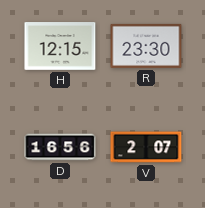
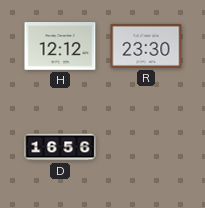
H: 12:15 -> 12:12
V: 2:07 -> none
